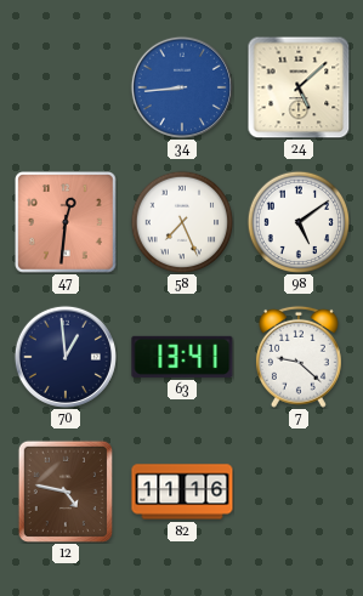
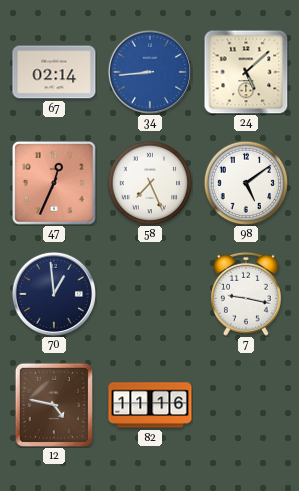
67: none -> 02:14
47: 12:31 -> 12:34
63: 13:41 -> none
7: 9:22 -> 9:17
